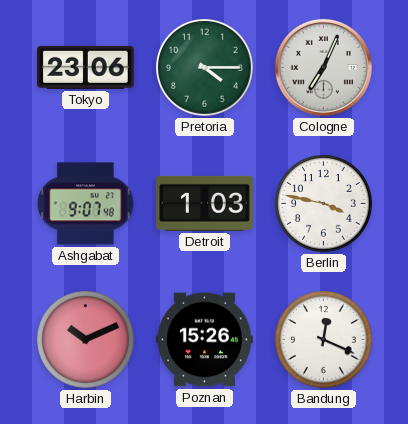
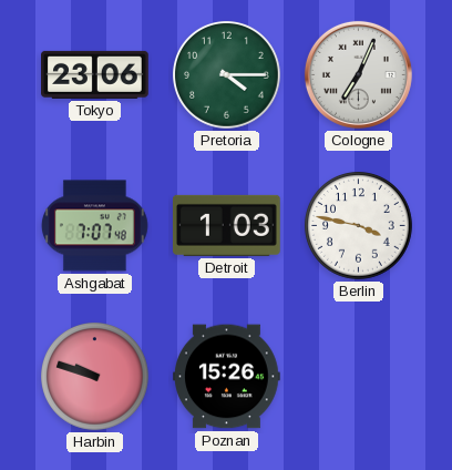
Ashgabat: 9:07 -> 7:07
Harbin: 10:11 -> 9:48
Bandung: 12:19 -> none
